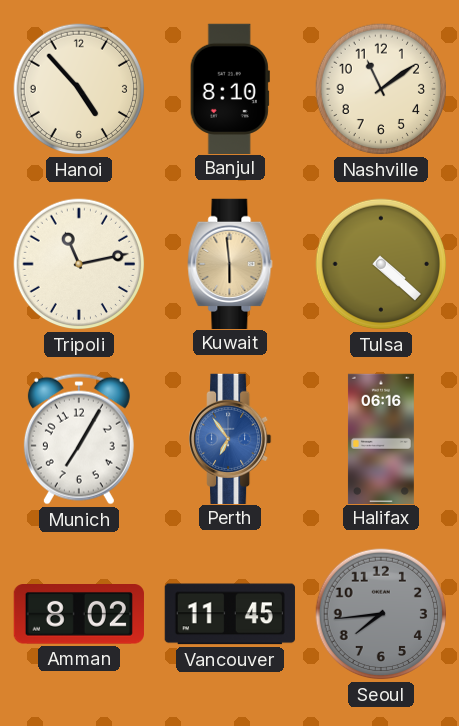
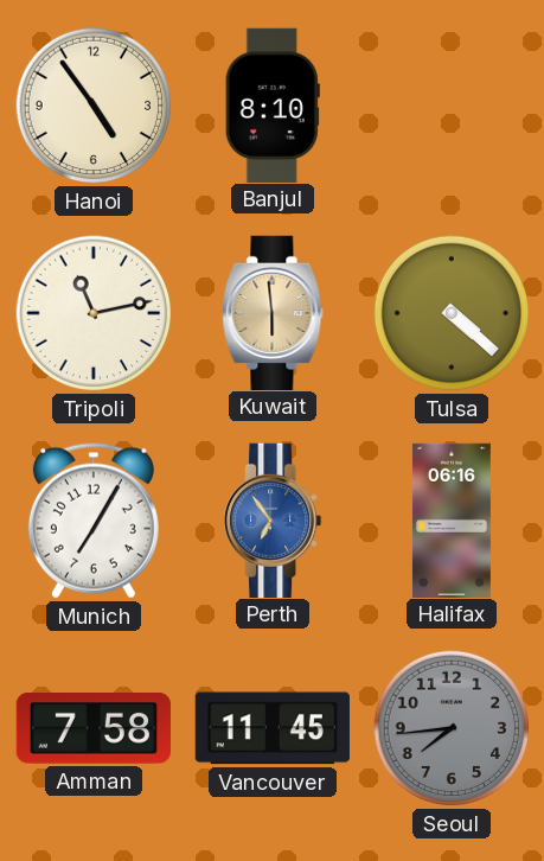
Hanoi: 4:53 -> 4:54
Nashville: 11:09 -> none
Amman: 8:02 -> 7:58
